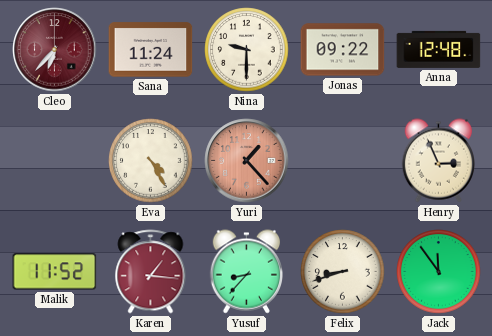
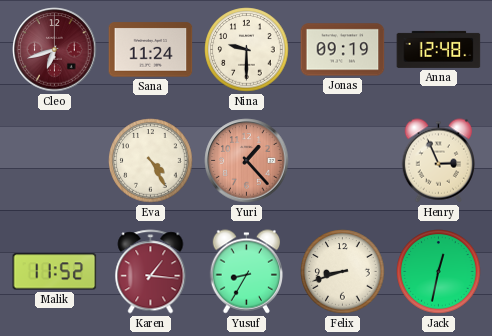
Cleo: 6:37 -> 6:42
Jonas: 09:22 -> 09:19
Yusuf: 8:37 -> 8:35
Jack: 11:54 -> 12:32
